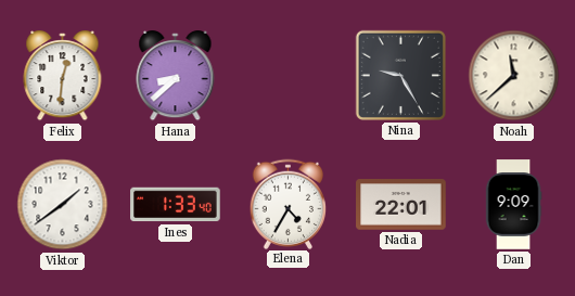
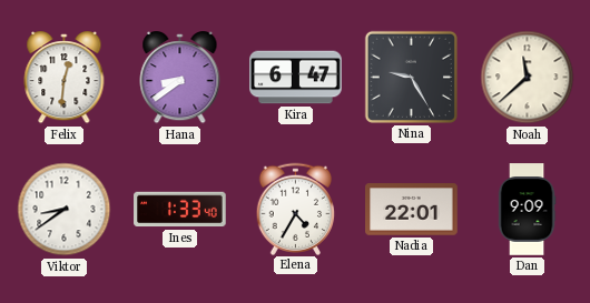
Hana: 8:38 -> 8:39
Kira: none -> 6:47
Viktor: 1:39 -> 8:39
